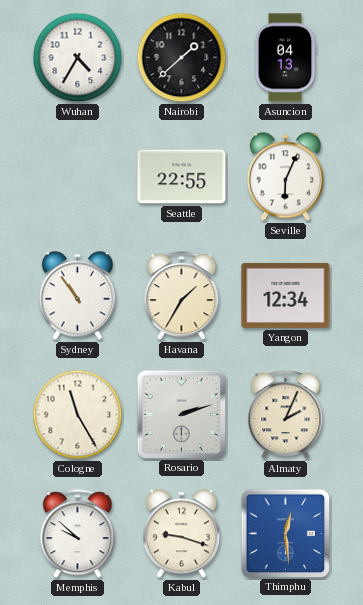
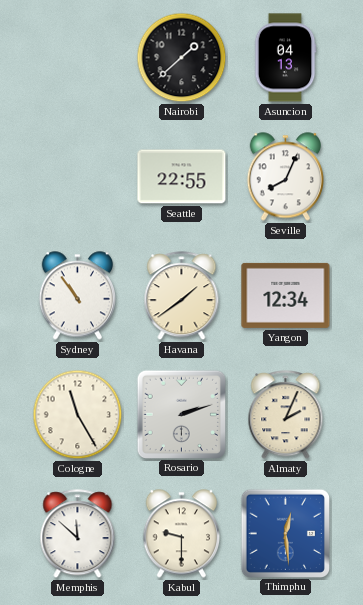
Wuhan: 4:35 -> none
Seville: 6:04 -> 8:04
Havana: 1:35 -> 1:39
Memphis: 9:52 -> 11:52
Kabul: 9:18 -> 9:30
